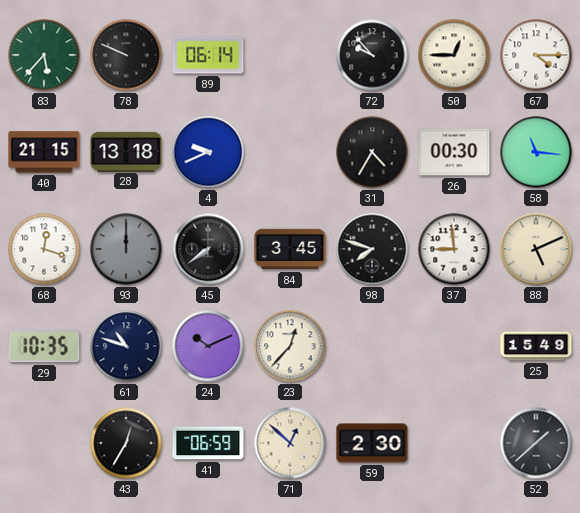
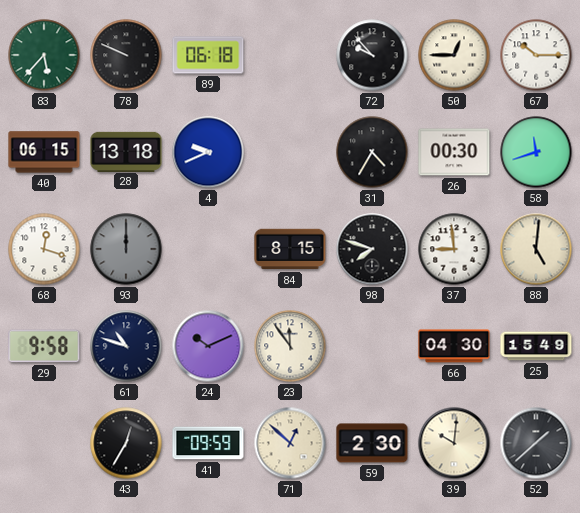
89: 06:14 -> 06:18
67: 4:15 -> 10:15
40: 21:15 -> 06:15
58: 11:16 -> 11:42
45: 7:39 -> none
84: 3:45 -> 8:15
88: 5:11 -> 5:01
29: 10:35 -> 9:58
23: 12:37 -> 11:54
66: none -> 04:30
41: 06:59 -> 09:59
39: none -> 10:01
